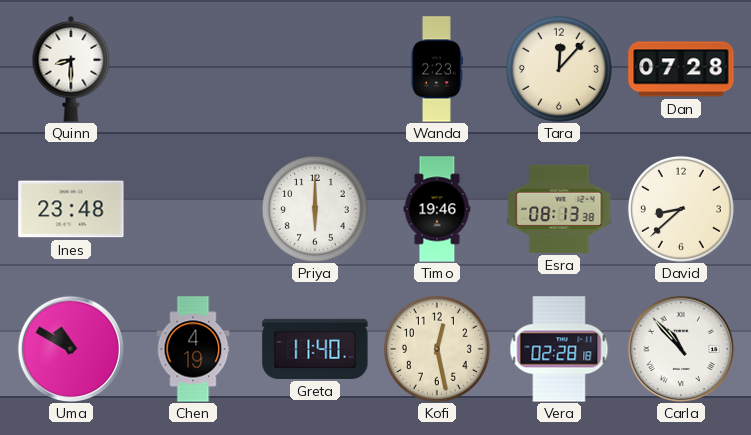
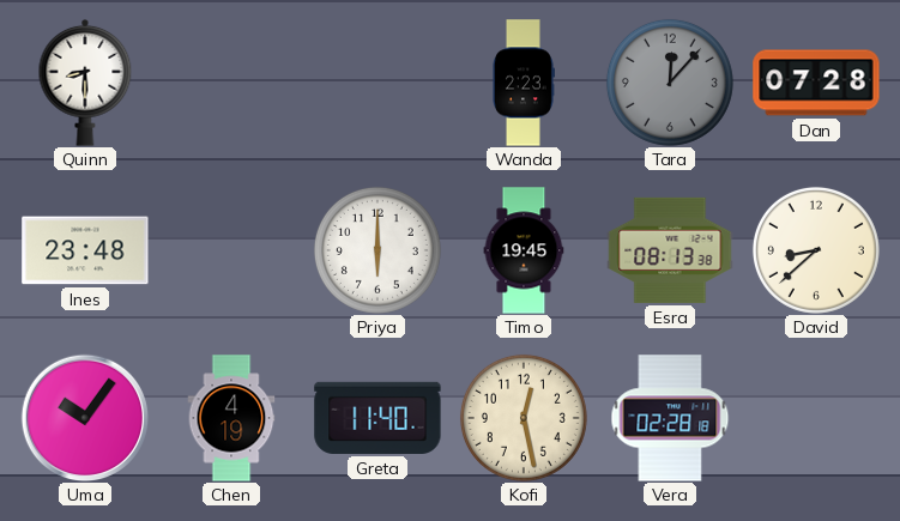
Tara dial: cream -> grey
Timo: 19:46 -> 19:45
Uma: 10:50 -> 10:06
Carla: 10:53 -> none
